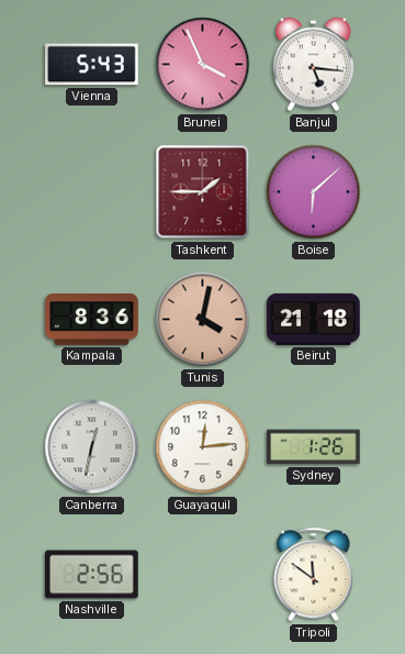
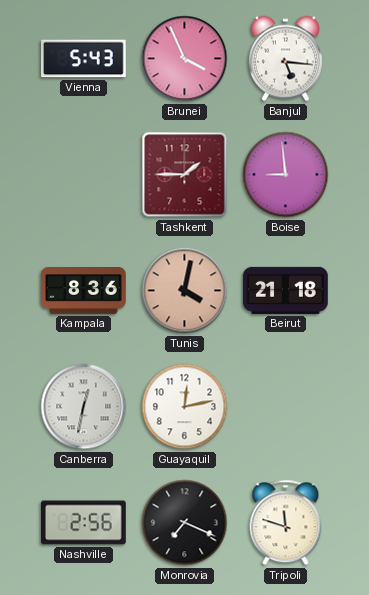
Boise: 6:08 -> 8:59
Guayaquil: 12:14 -> 12:13
Sydney: 1:26 -> none
Monrovia: none -> 7:19
Tripoli: 11:51 -> 11:48
